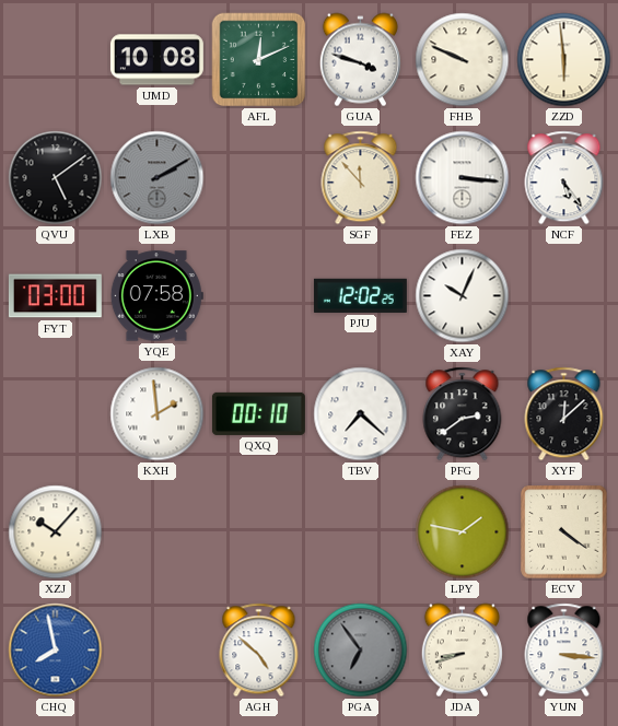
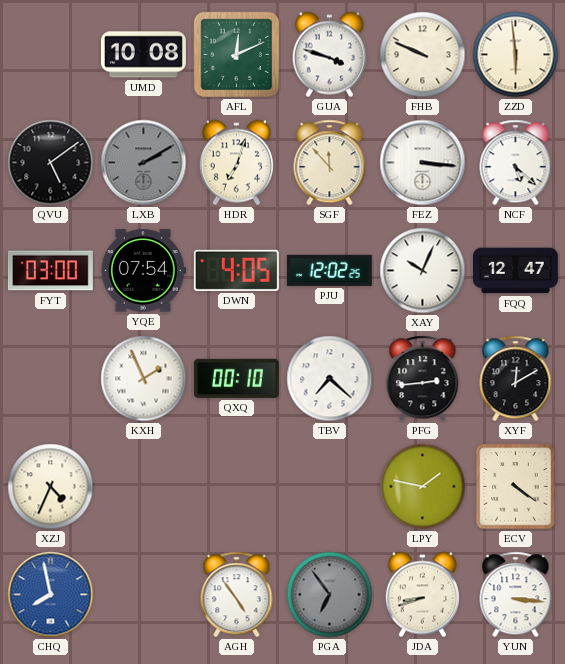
HDR: none -> 7:03
NCF: 5:24 -> 5:22
YQE: 07:58 -> 07:54
DWN: none -> 4:05
FQQ: none -> 12:47
KXH: 1:59 -> 1:56
PFG: 2:39 -> 2:44
XYF: 12:08 -> 12:10
XZJ: 10:07 -> 4:34
AGH: 4:52 -> 4:54
